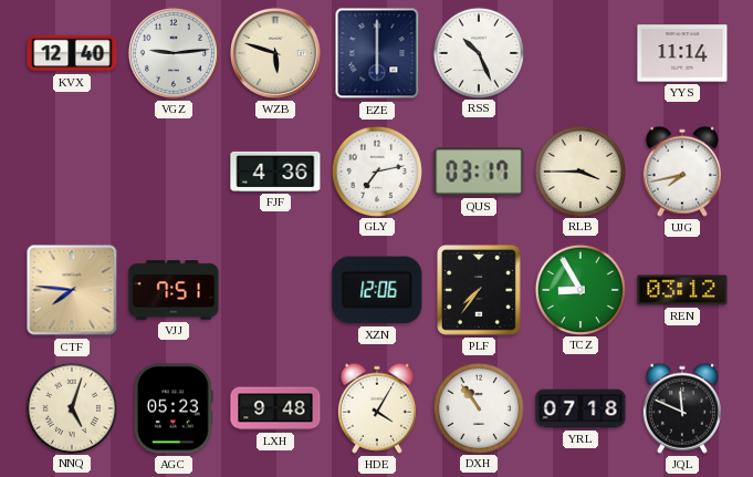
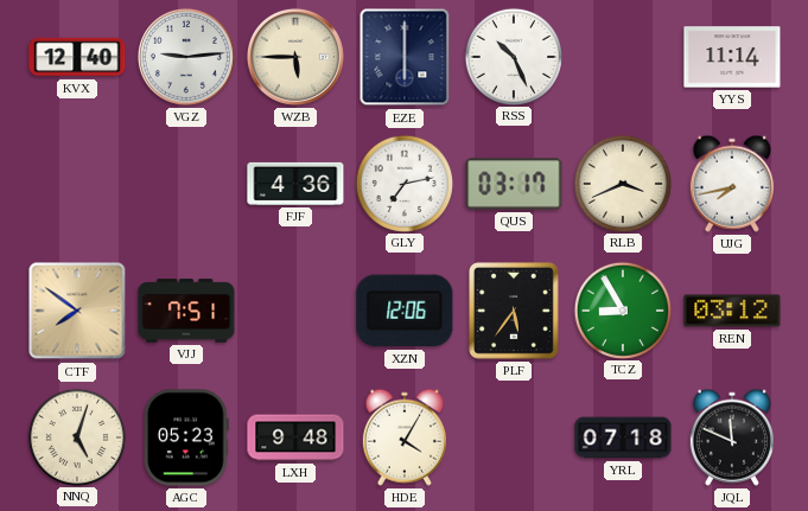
WZB: 5:48 -> 5:45
RLB: 3:45 -> 3:41
CTF: 7:46 -> 7:51
PLF: 7:36 -> 5:36
DXH: 10:54 -> none
